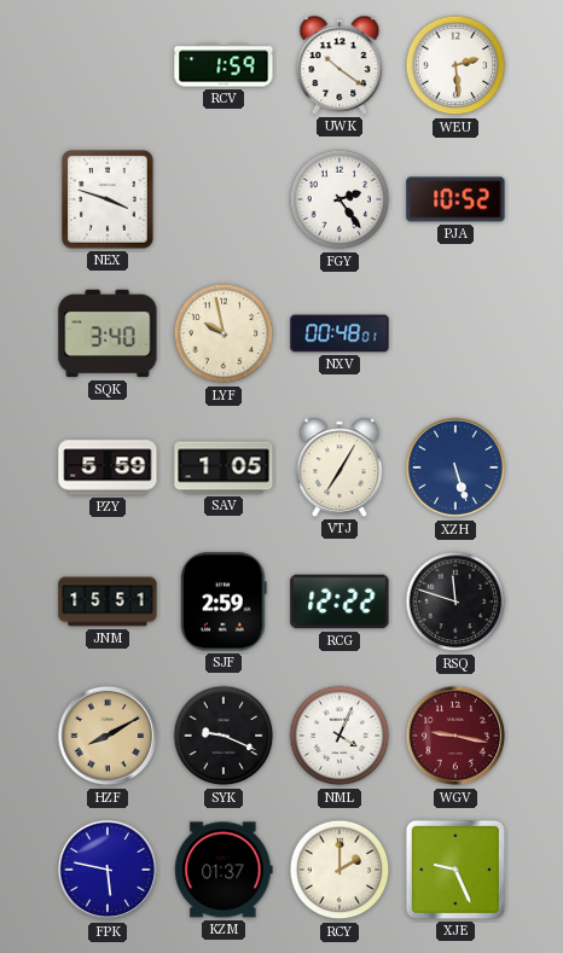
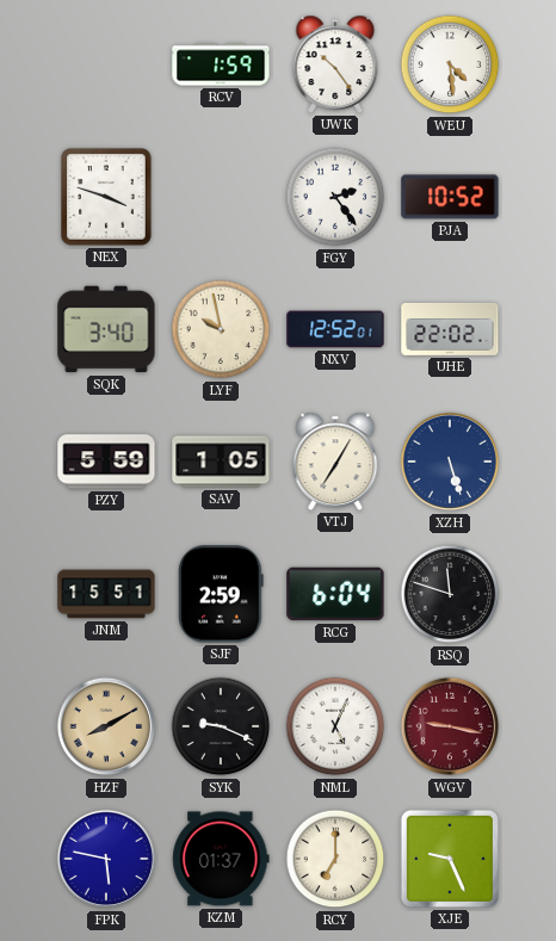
UWK: 10:21 -> 10:24
WEU: 2:29 -> 4:29
NXV: 00:48 -> 12:52
UHE: none -> 22:02
RCG: 12:22 -> 6:04
NML: 4:04 -> 5:04
RCY: 2:00 -> 7:00
